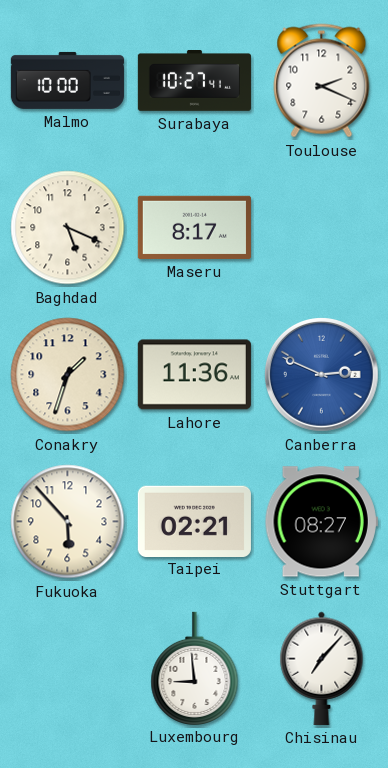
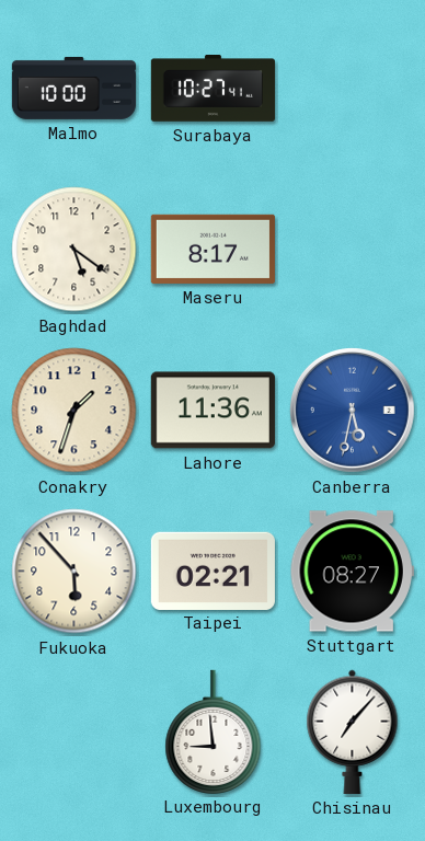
Toulouse: 2:19 -> none
Baghdad: 5:19 -> 5:21
Canberra: 2:49 -> 5:32
